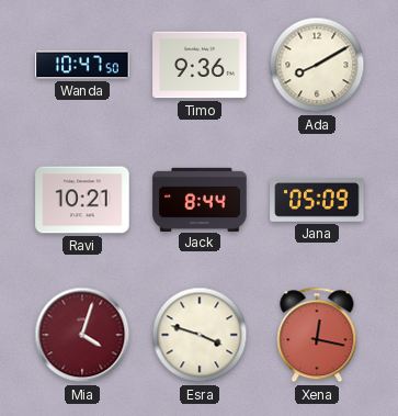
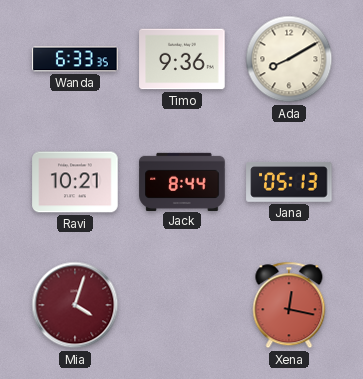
Wanda: 10:47 -> 6:33
Jana: 05:09 -> 05:13
Esra: 3:48 -> none
